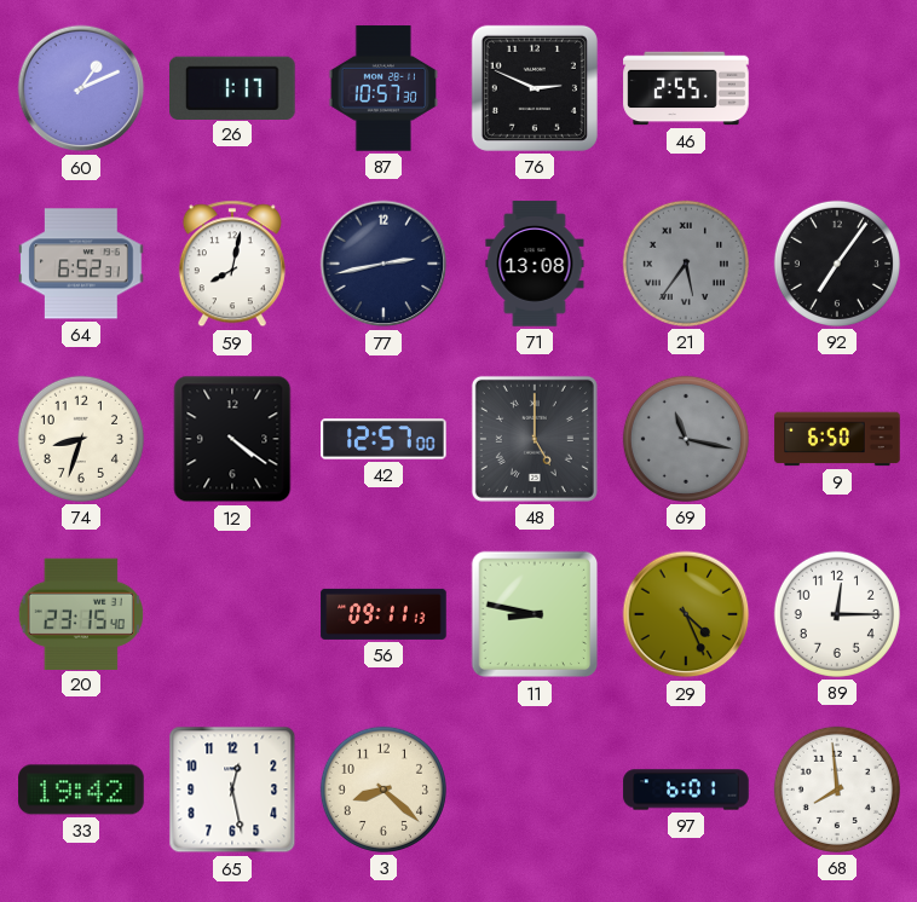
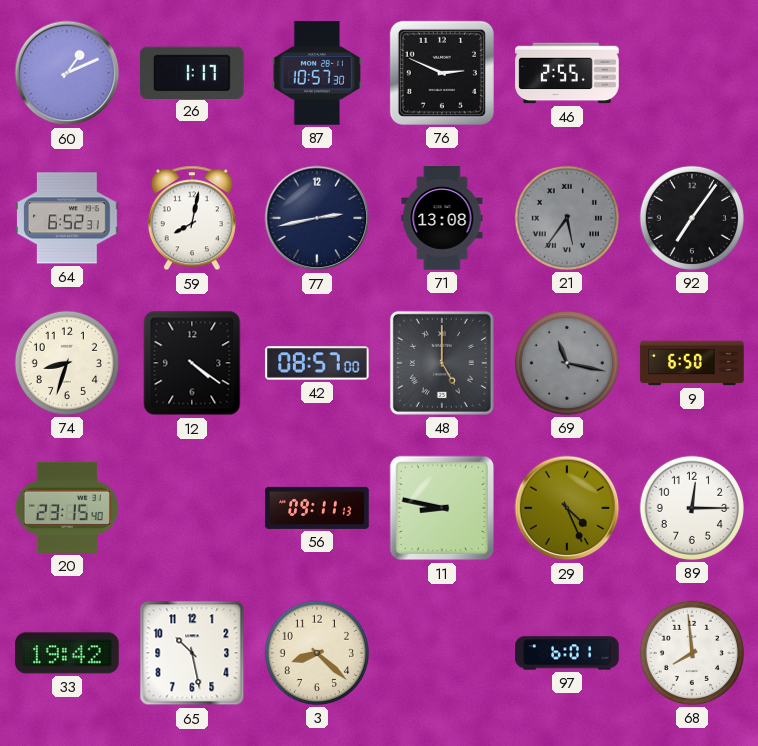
42: 12:57 -> 08:57
65: 12:28 -> 10:28
